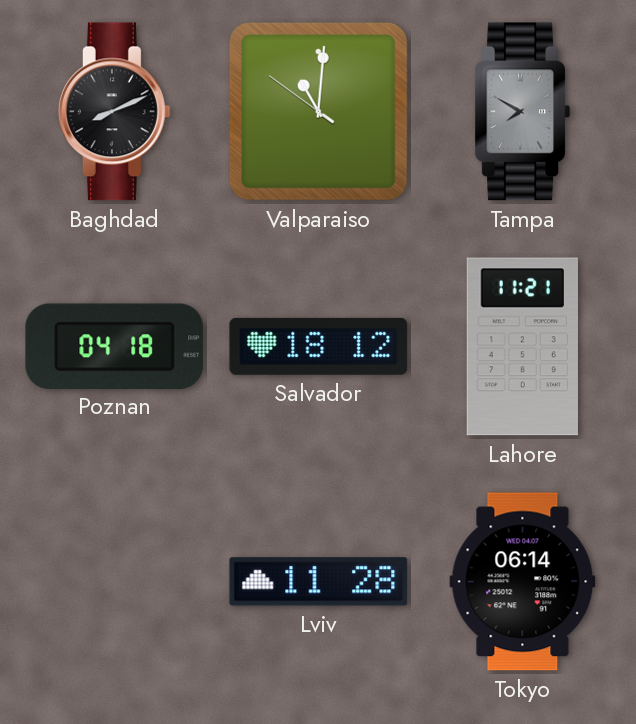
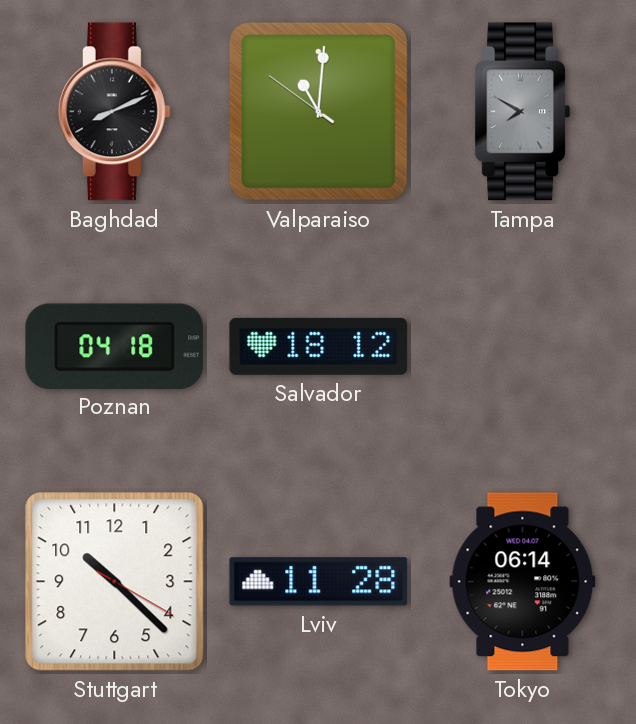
Lahore: 11:21 -> none
Stuttgart: none -> 10:22
